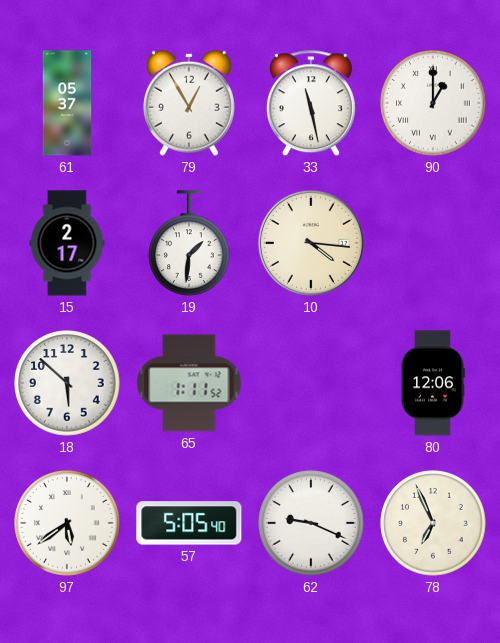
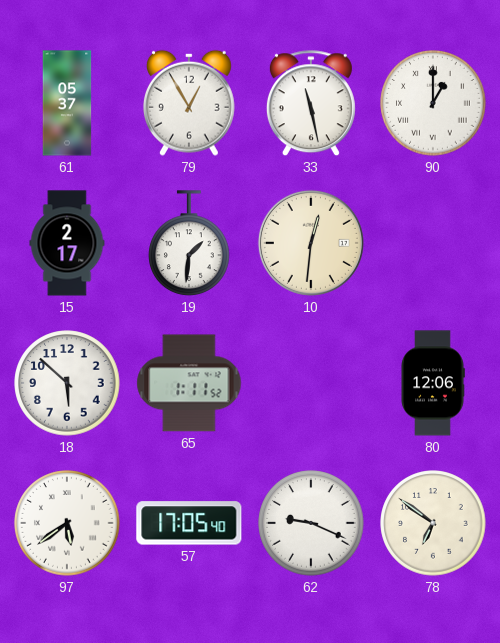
10: 4:16 -> 12:31
57: 5:05 -> 17:05
78: 6:56 -> 6:51
